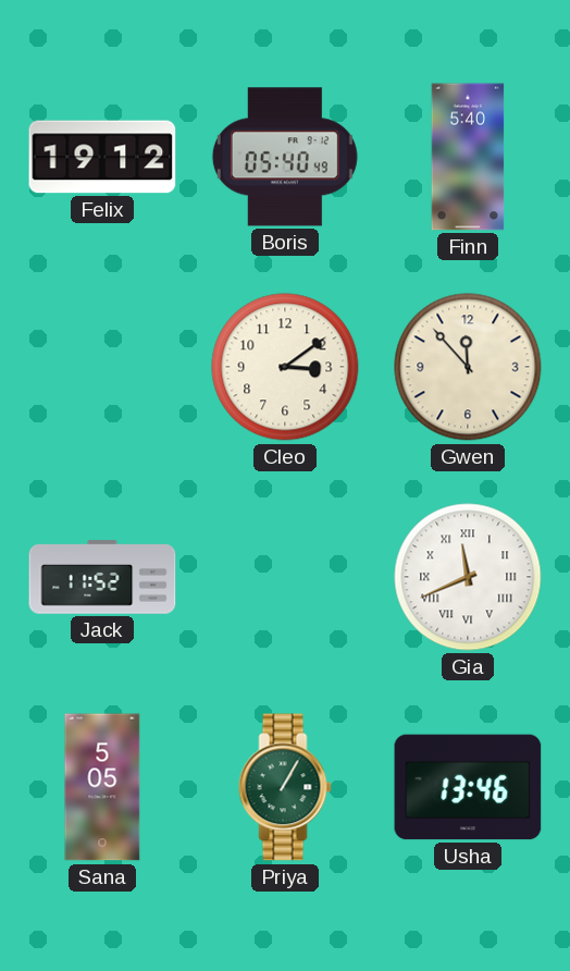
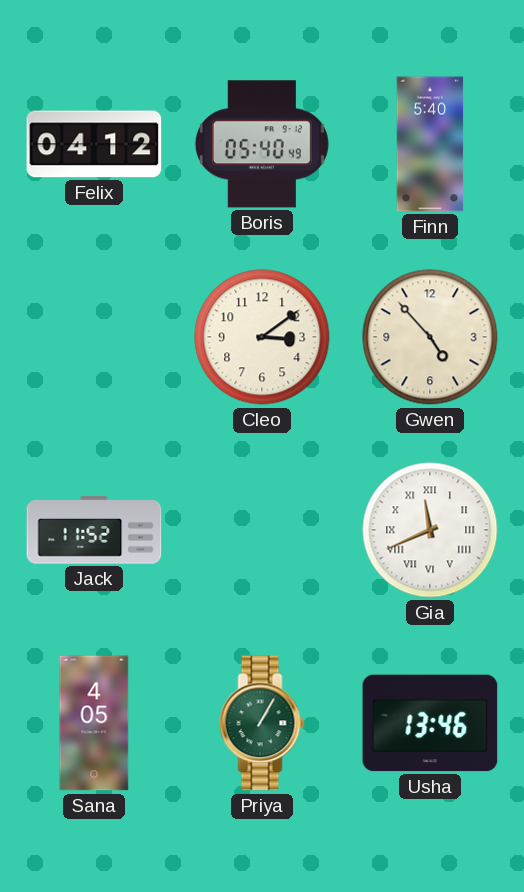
Felix: 19:12 -> 04:12
Gwen: 11:53 -> 4:53
Sana: 5:05 -> 4:05
